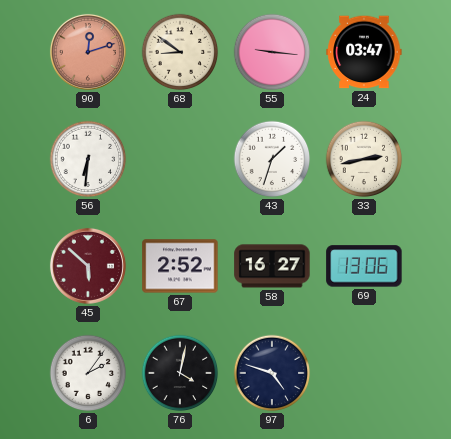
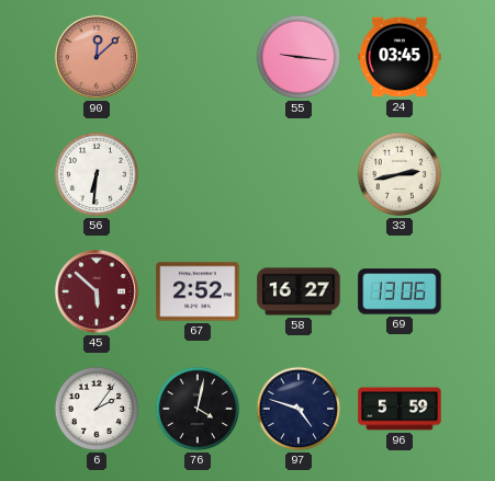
90: 12:12 -> 12:08
68: 8:51 -> none
24: 03:47 -> 03:45
43: 1:33 -> none
96: none -> 5:59
